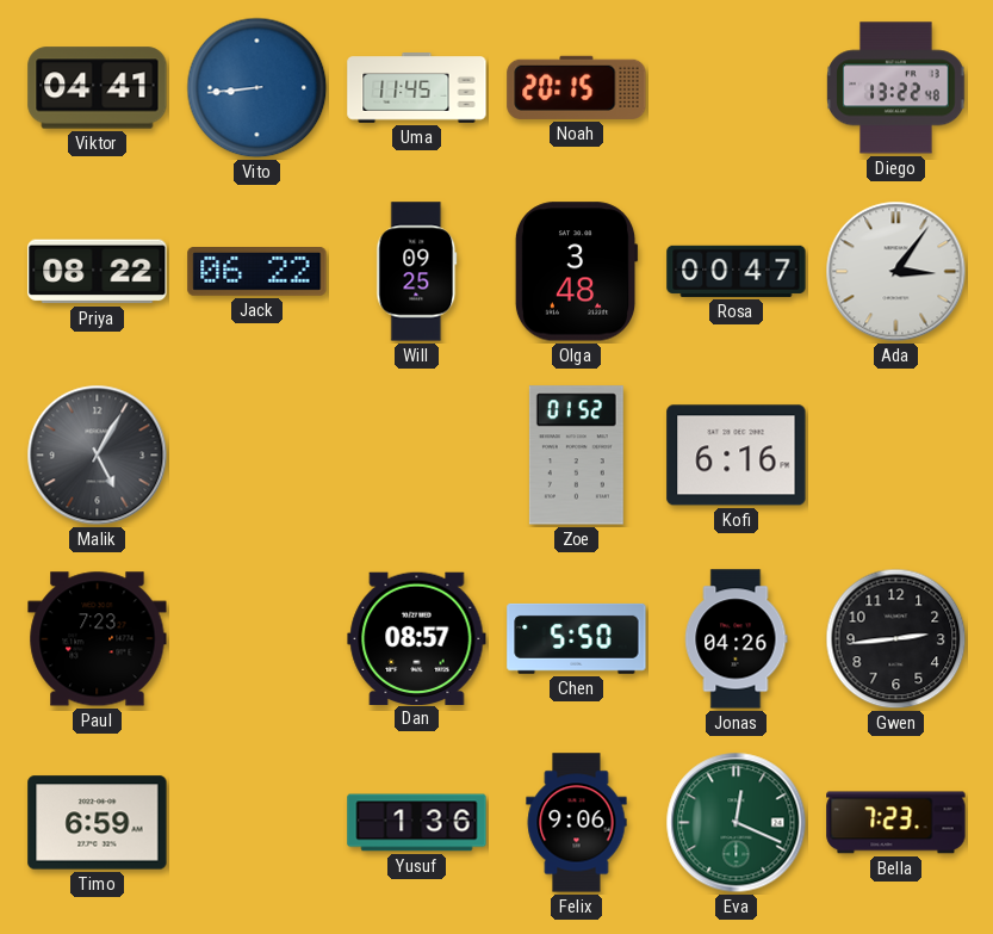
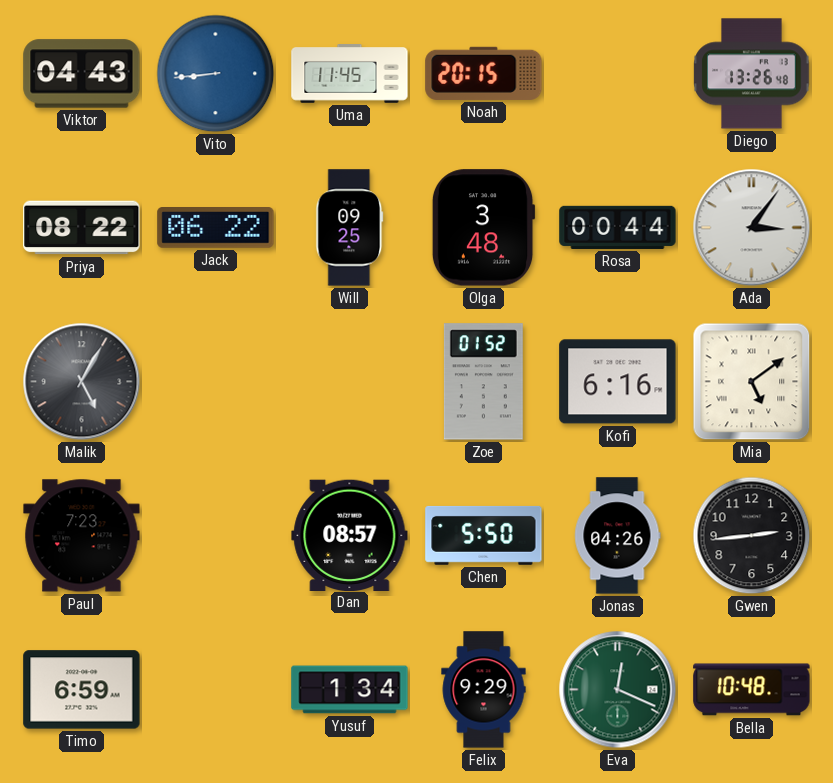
Viktor: 04:41 -> 04:43
Diego: 13:22 -> 13:26
Rosa: 00:47 -> 00:44
Mia: none -> 5:09
Yusuf: 1:36 -> 1:34
Felix: 9:06 -> 9:29
Bella: 7:23 -> 10:48
